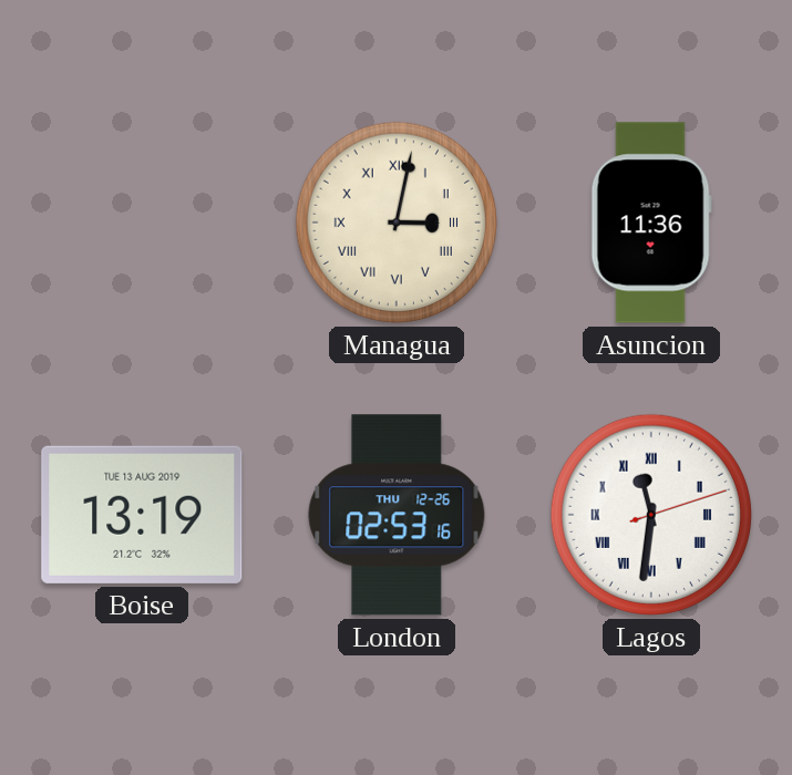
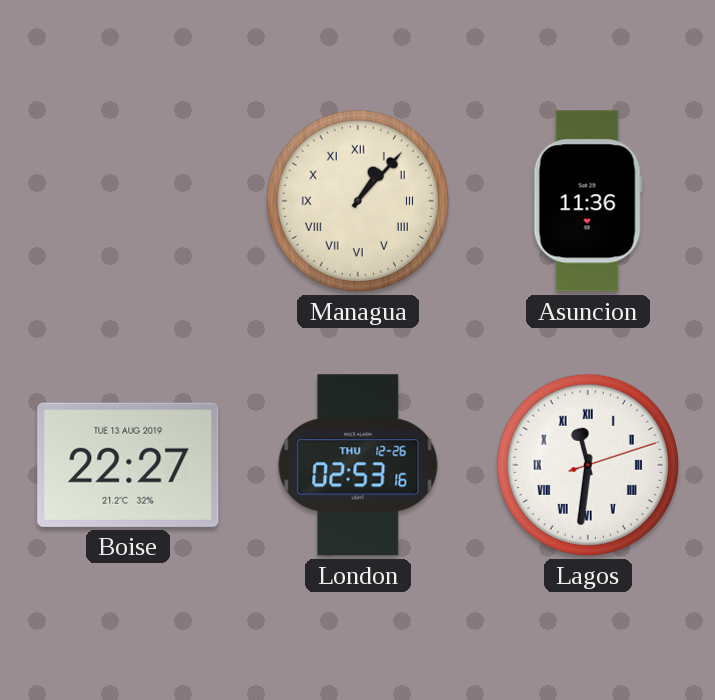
Managua: 3:02 -> 1:07
Boise: 13:19 -> 22:27
